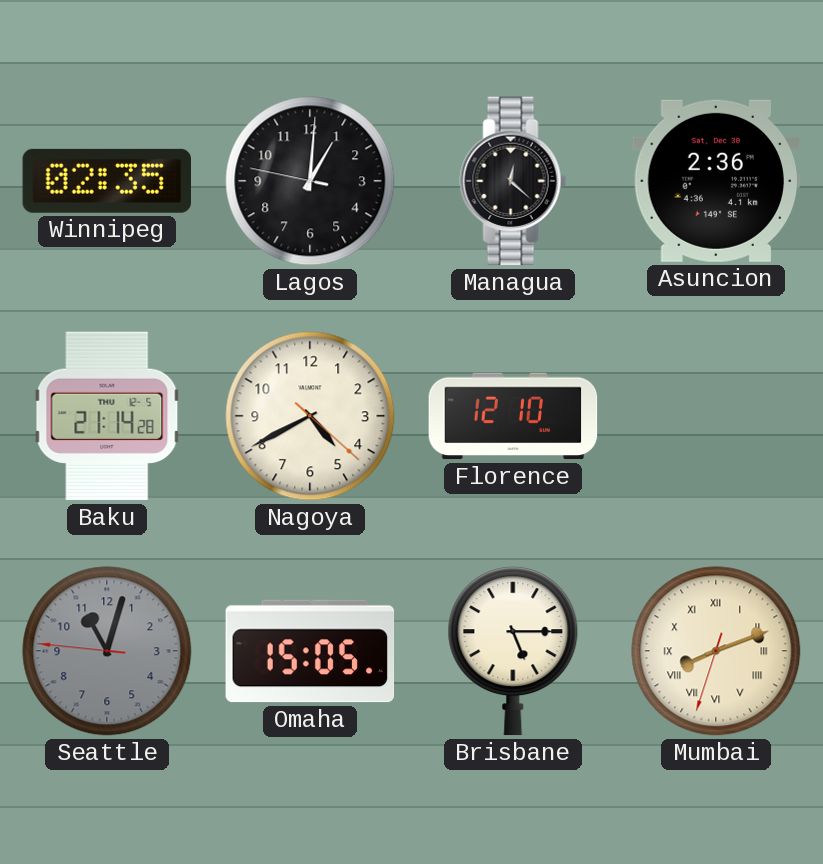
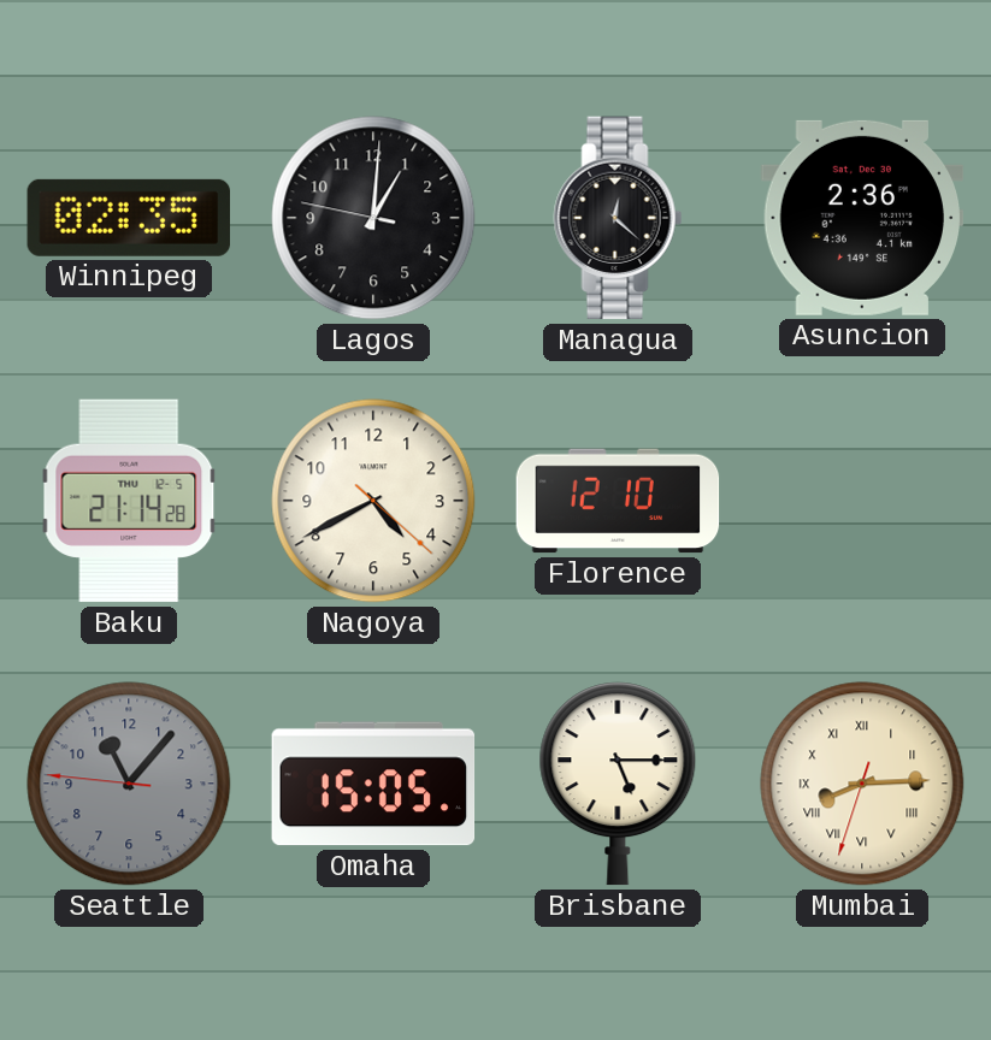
Seattle: 11:02 -> 11:06
Mumbai: 8:11 -> 8:14
